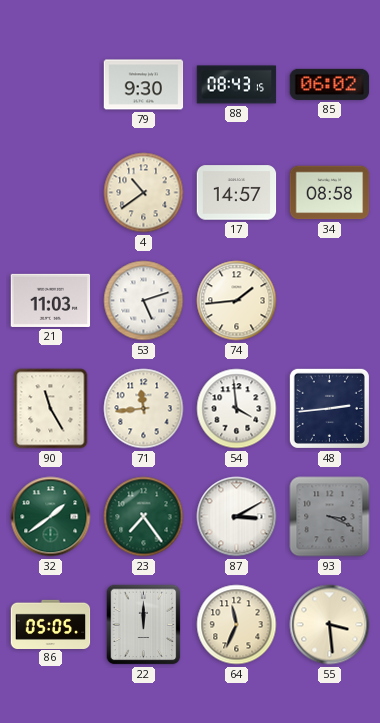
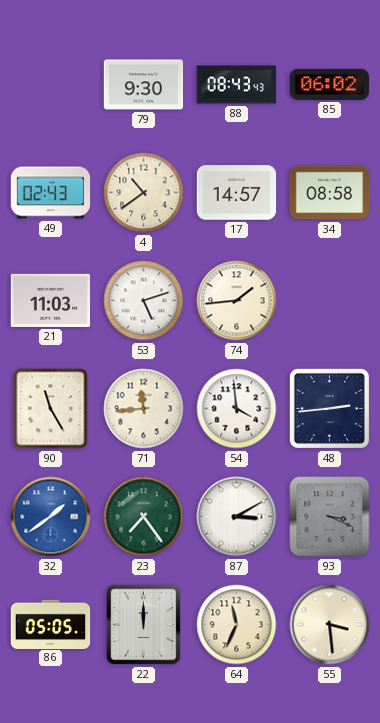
88: 08:43:15 -> 08:43:43
49: none -> 02:43
32 dial: green -> blue
